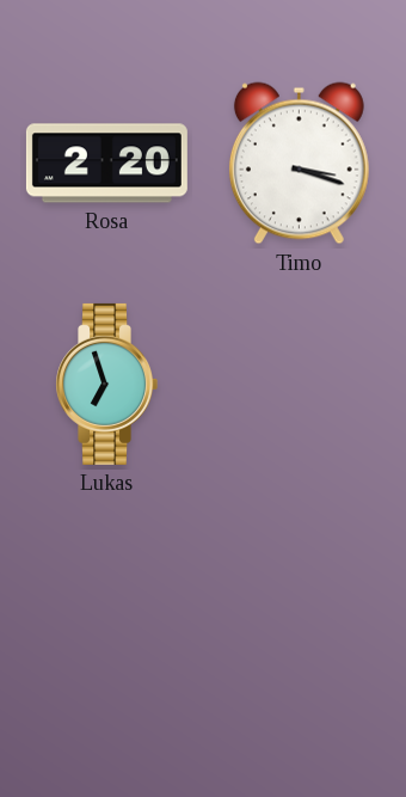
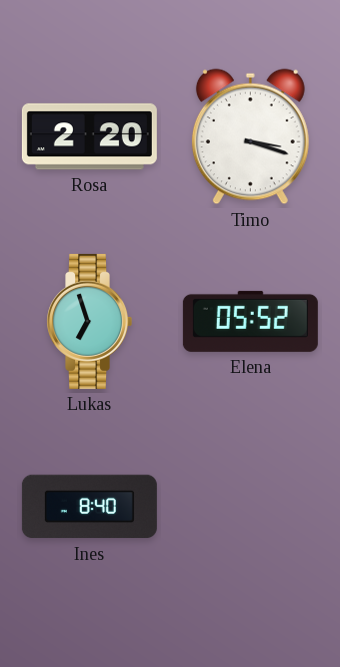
Elena: none -> 05:52
Ines: none -> 8:40
